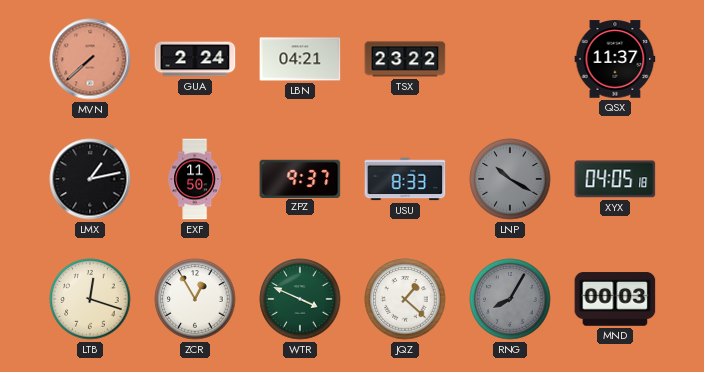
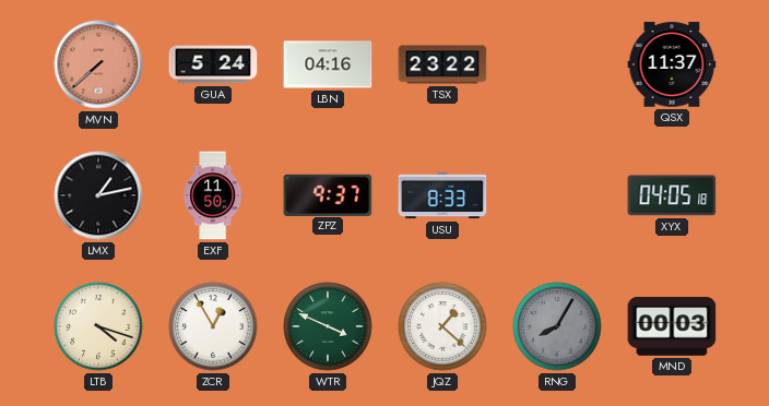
GUA: 2:24 -> 5:24
LBN: 04:21 -> 04:16
LNP: 10:20 -> none
LTB: 12:18 -> 4:18
